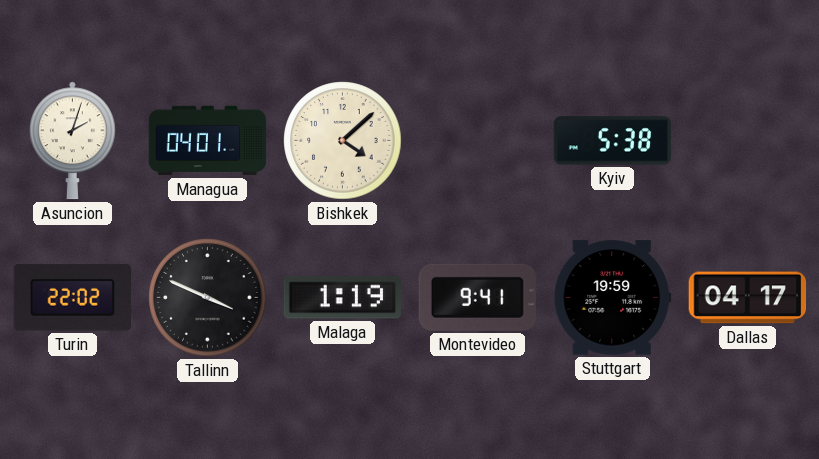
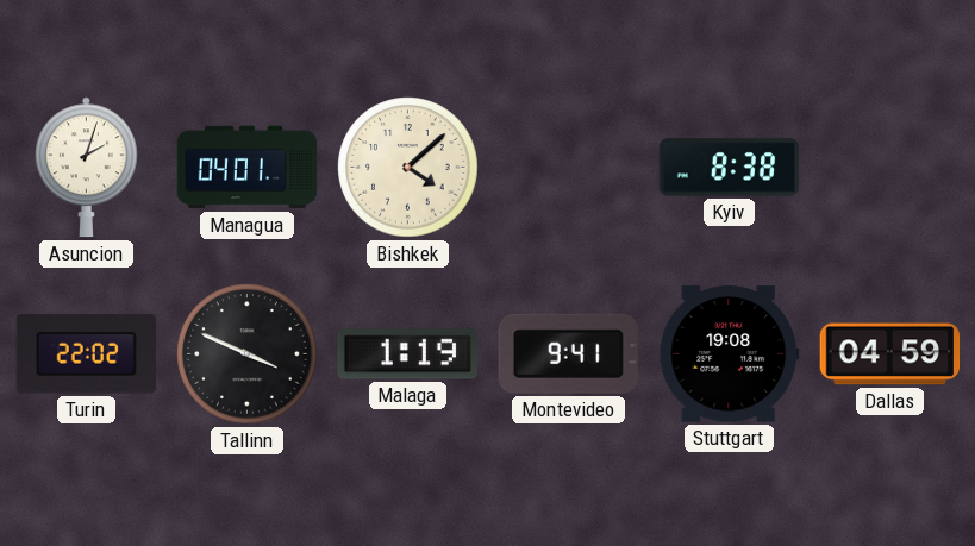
Kyiv: 5:38 -> 8:38
Stuttgart: 19:59 -> 19:08
Dallas: 04:17 -> 04:59
